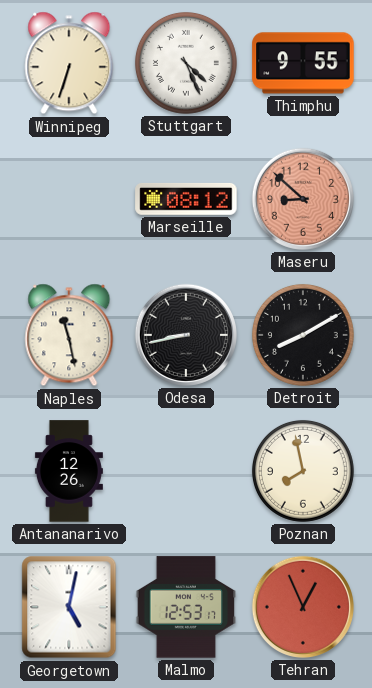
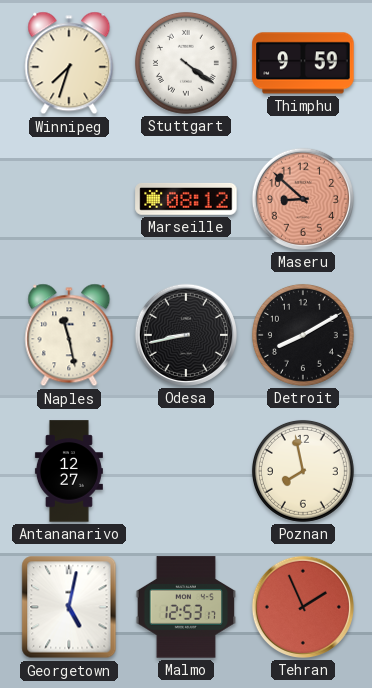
Winnipeg: 6:33 -> 7:33
Stuttgart: 4:26 -> 4:21
Thimphu: 9:55 -> 9:59
Antananarivo: 12:26 -> 12:27
Tehran: 12:56 -> 1:56
